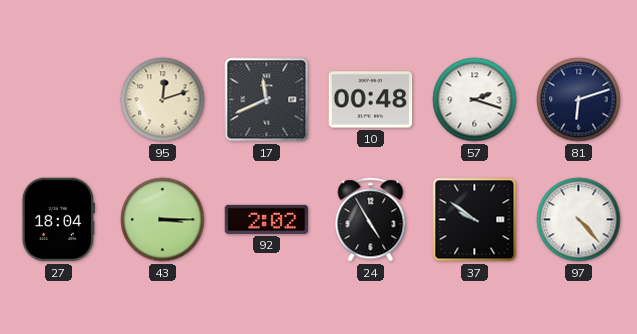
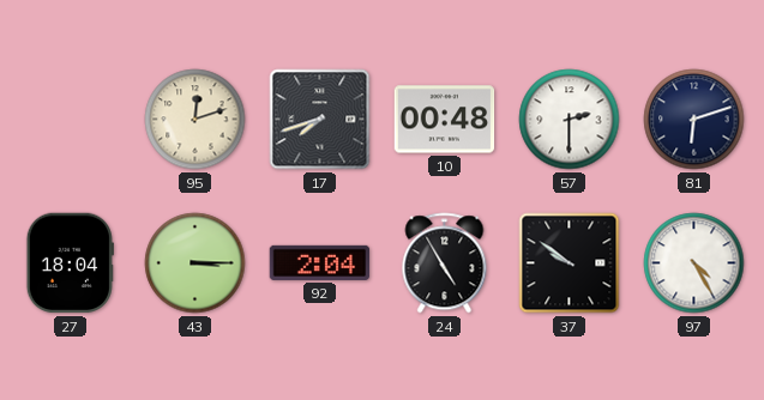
17: 11:41 -> 7:42
57: 2:18 -> 2:30
92: 2:02 -> 2:04
97: 4:23 -> 4:25
